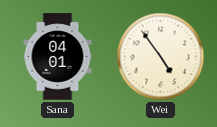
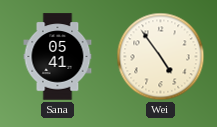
Sana: 04:01 -> 05:41
